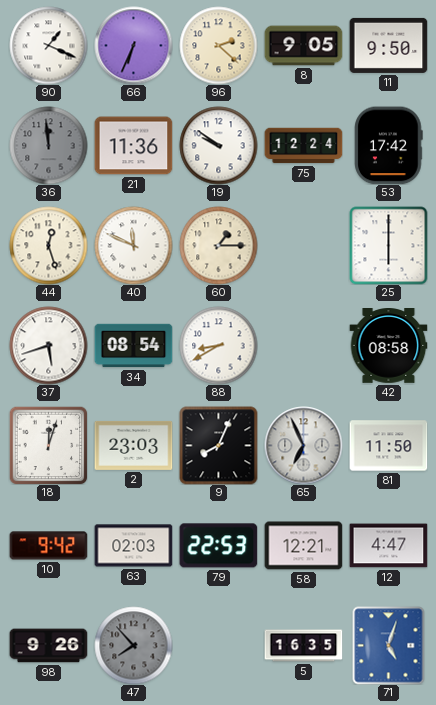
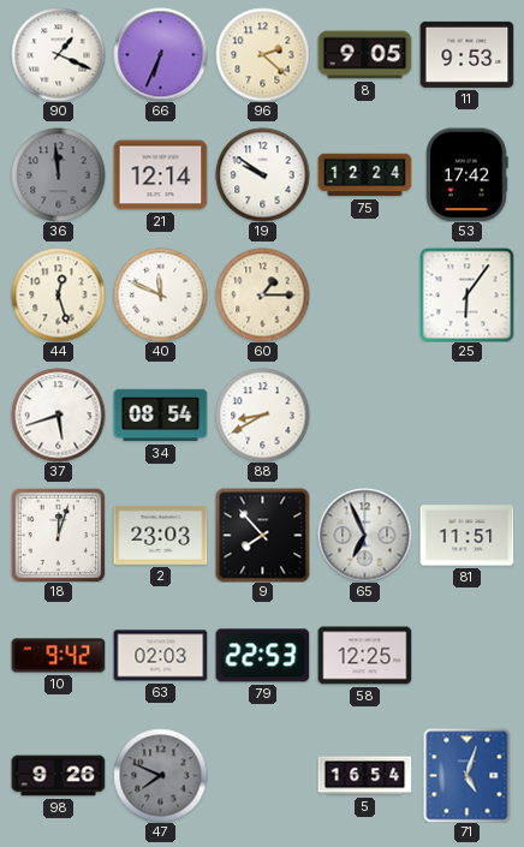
11: 9:50 -> 9:53
21: 11:36 -> 12:14
25: 6:00 -> 6:06
42: 08:58 -> none
9: 8:04 -> 7:53
81: 11:50 -> 11:51
58: 12:21 -> 12:25
12: 4:47 -> none
47: 7:53 -> 7:49
5: 16:35 -> 16:54
